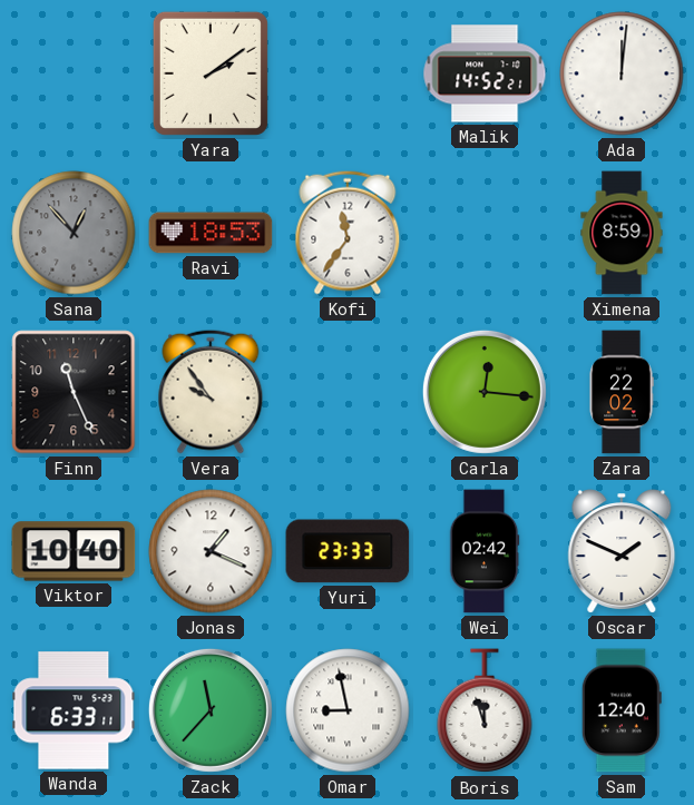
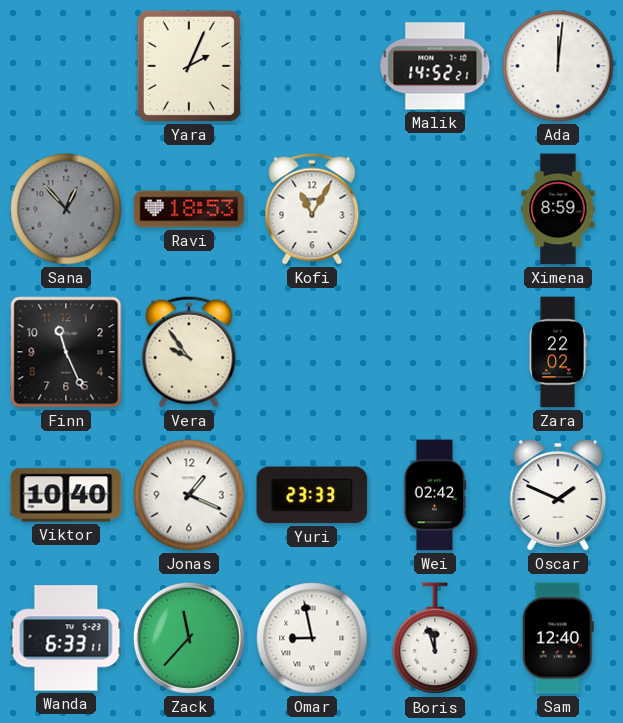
Yara: 2:09 -> 2:04
Kofi: 11:36 -> 11:05
Carla: 12:16 -> none
